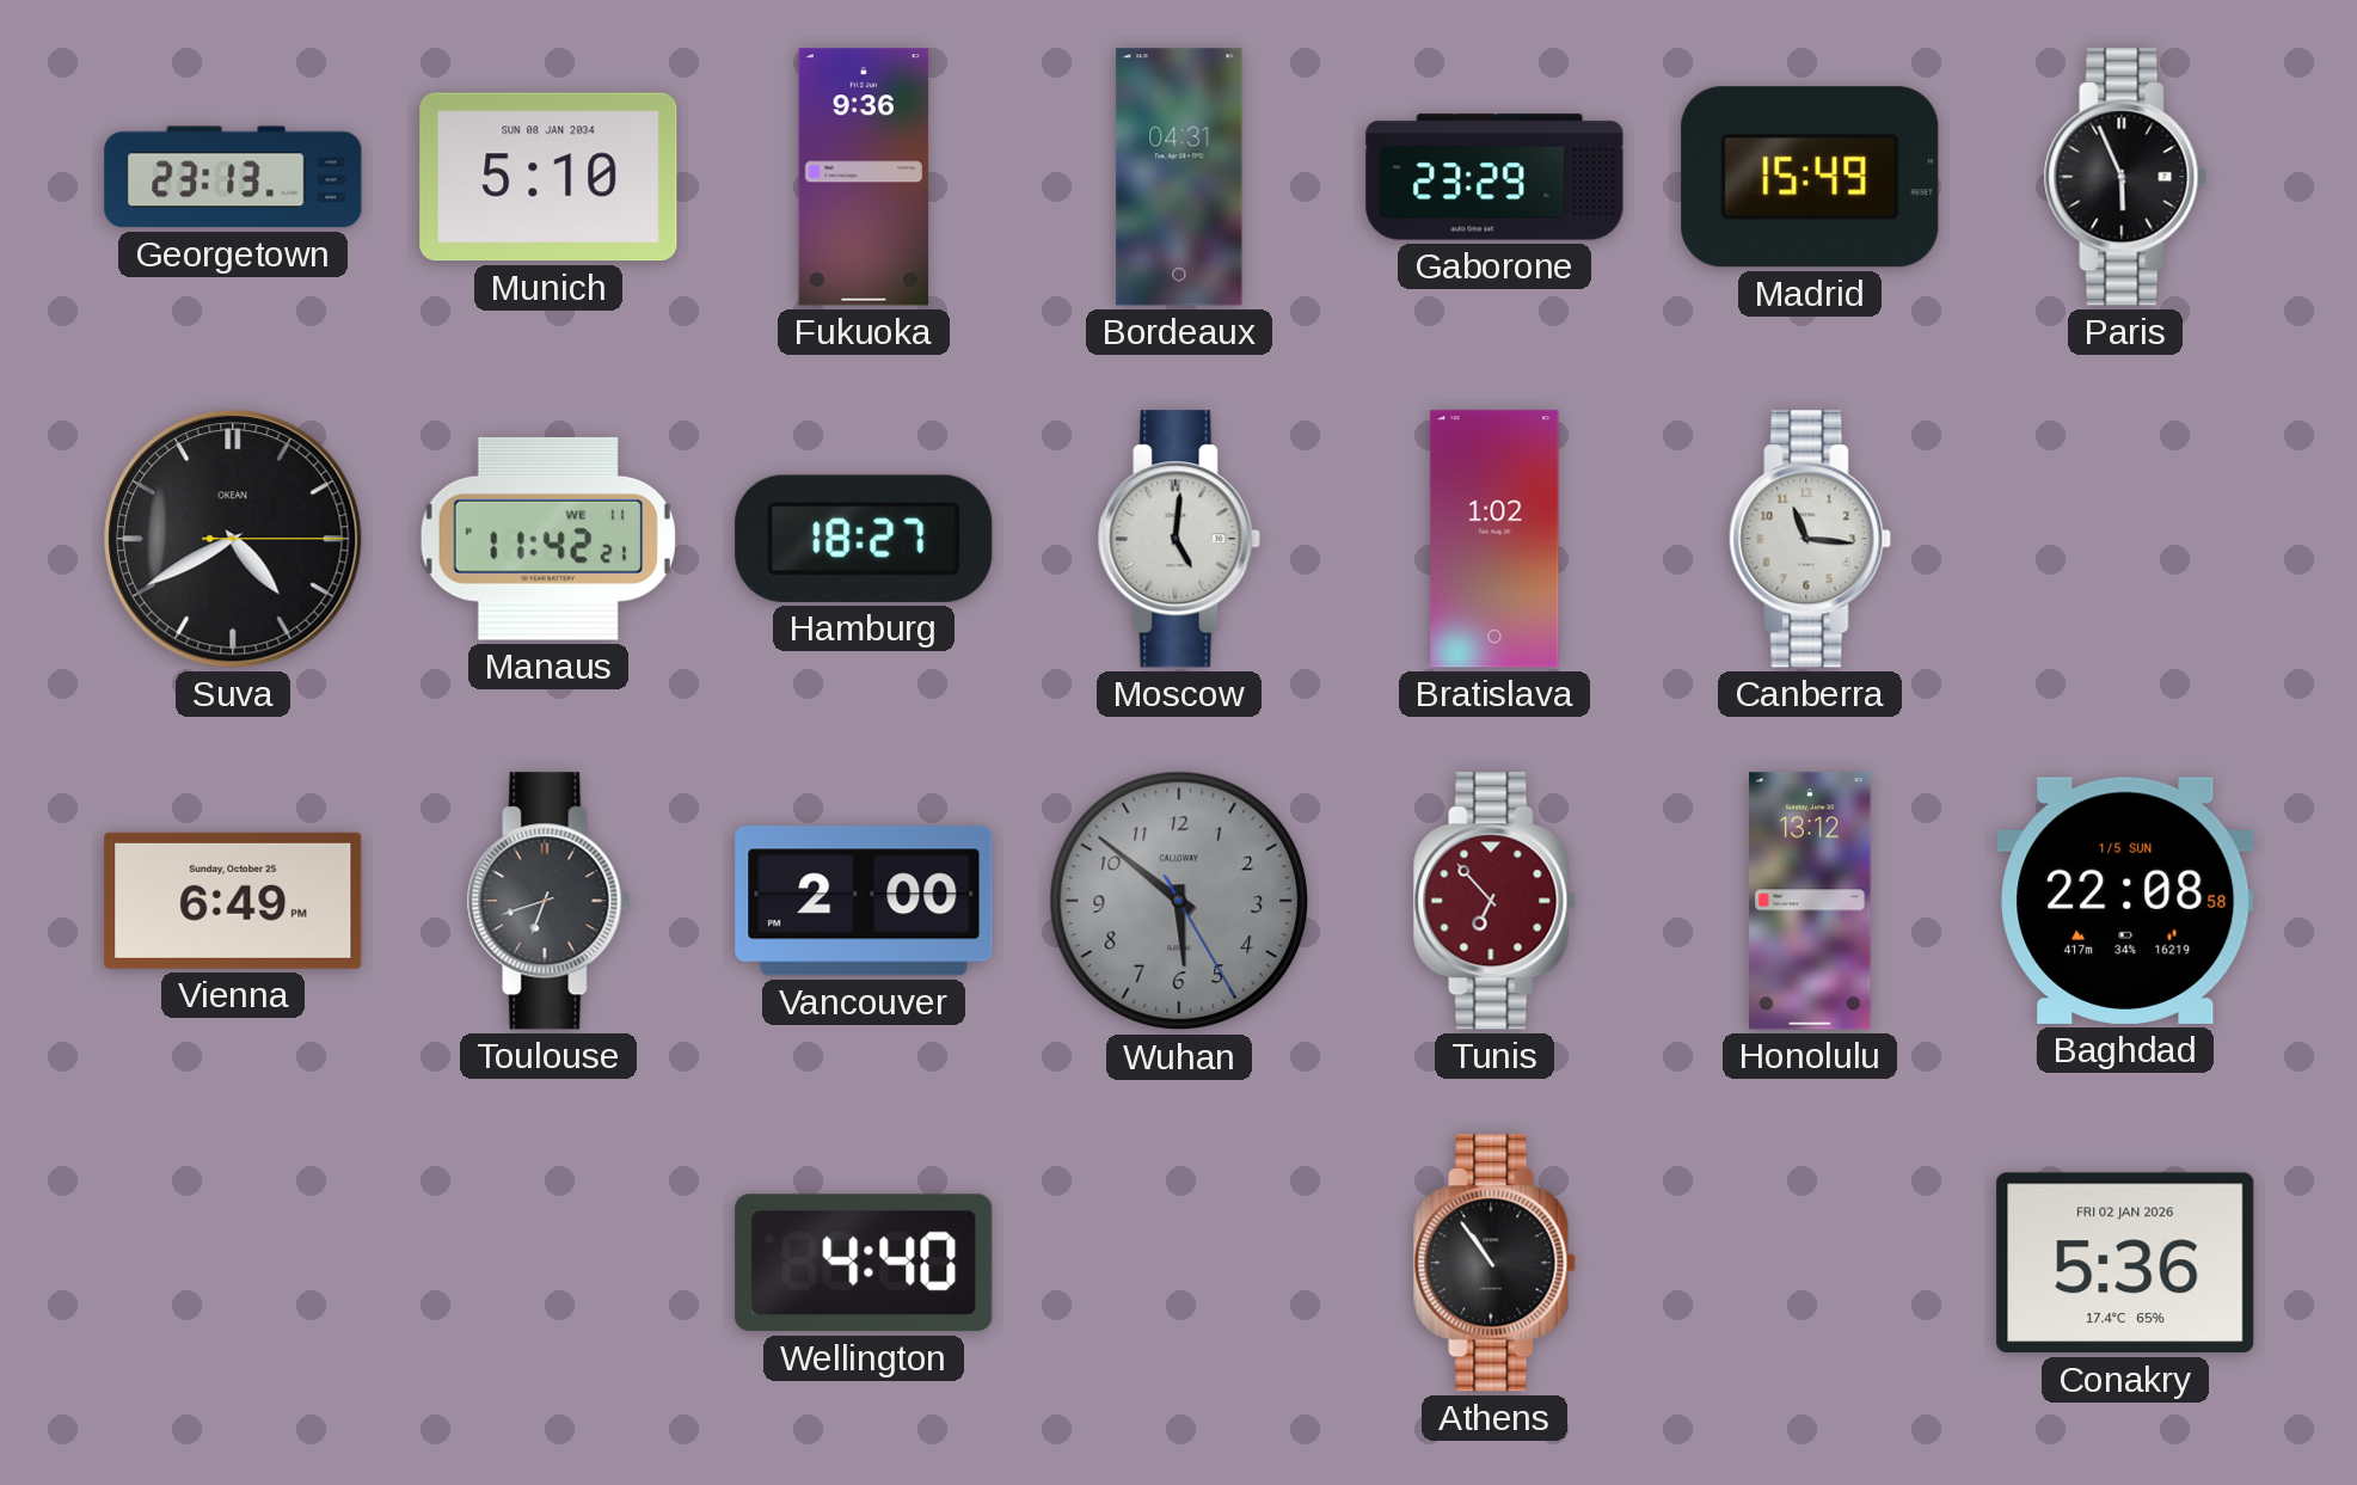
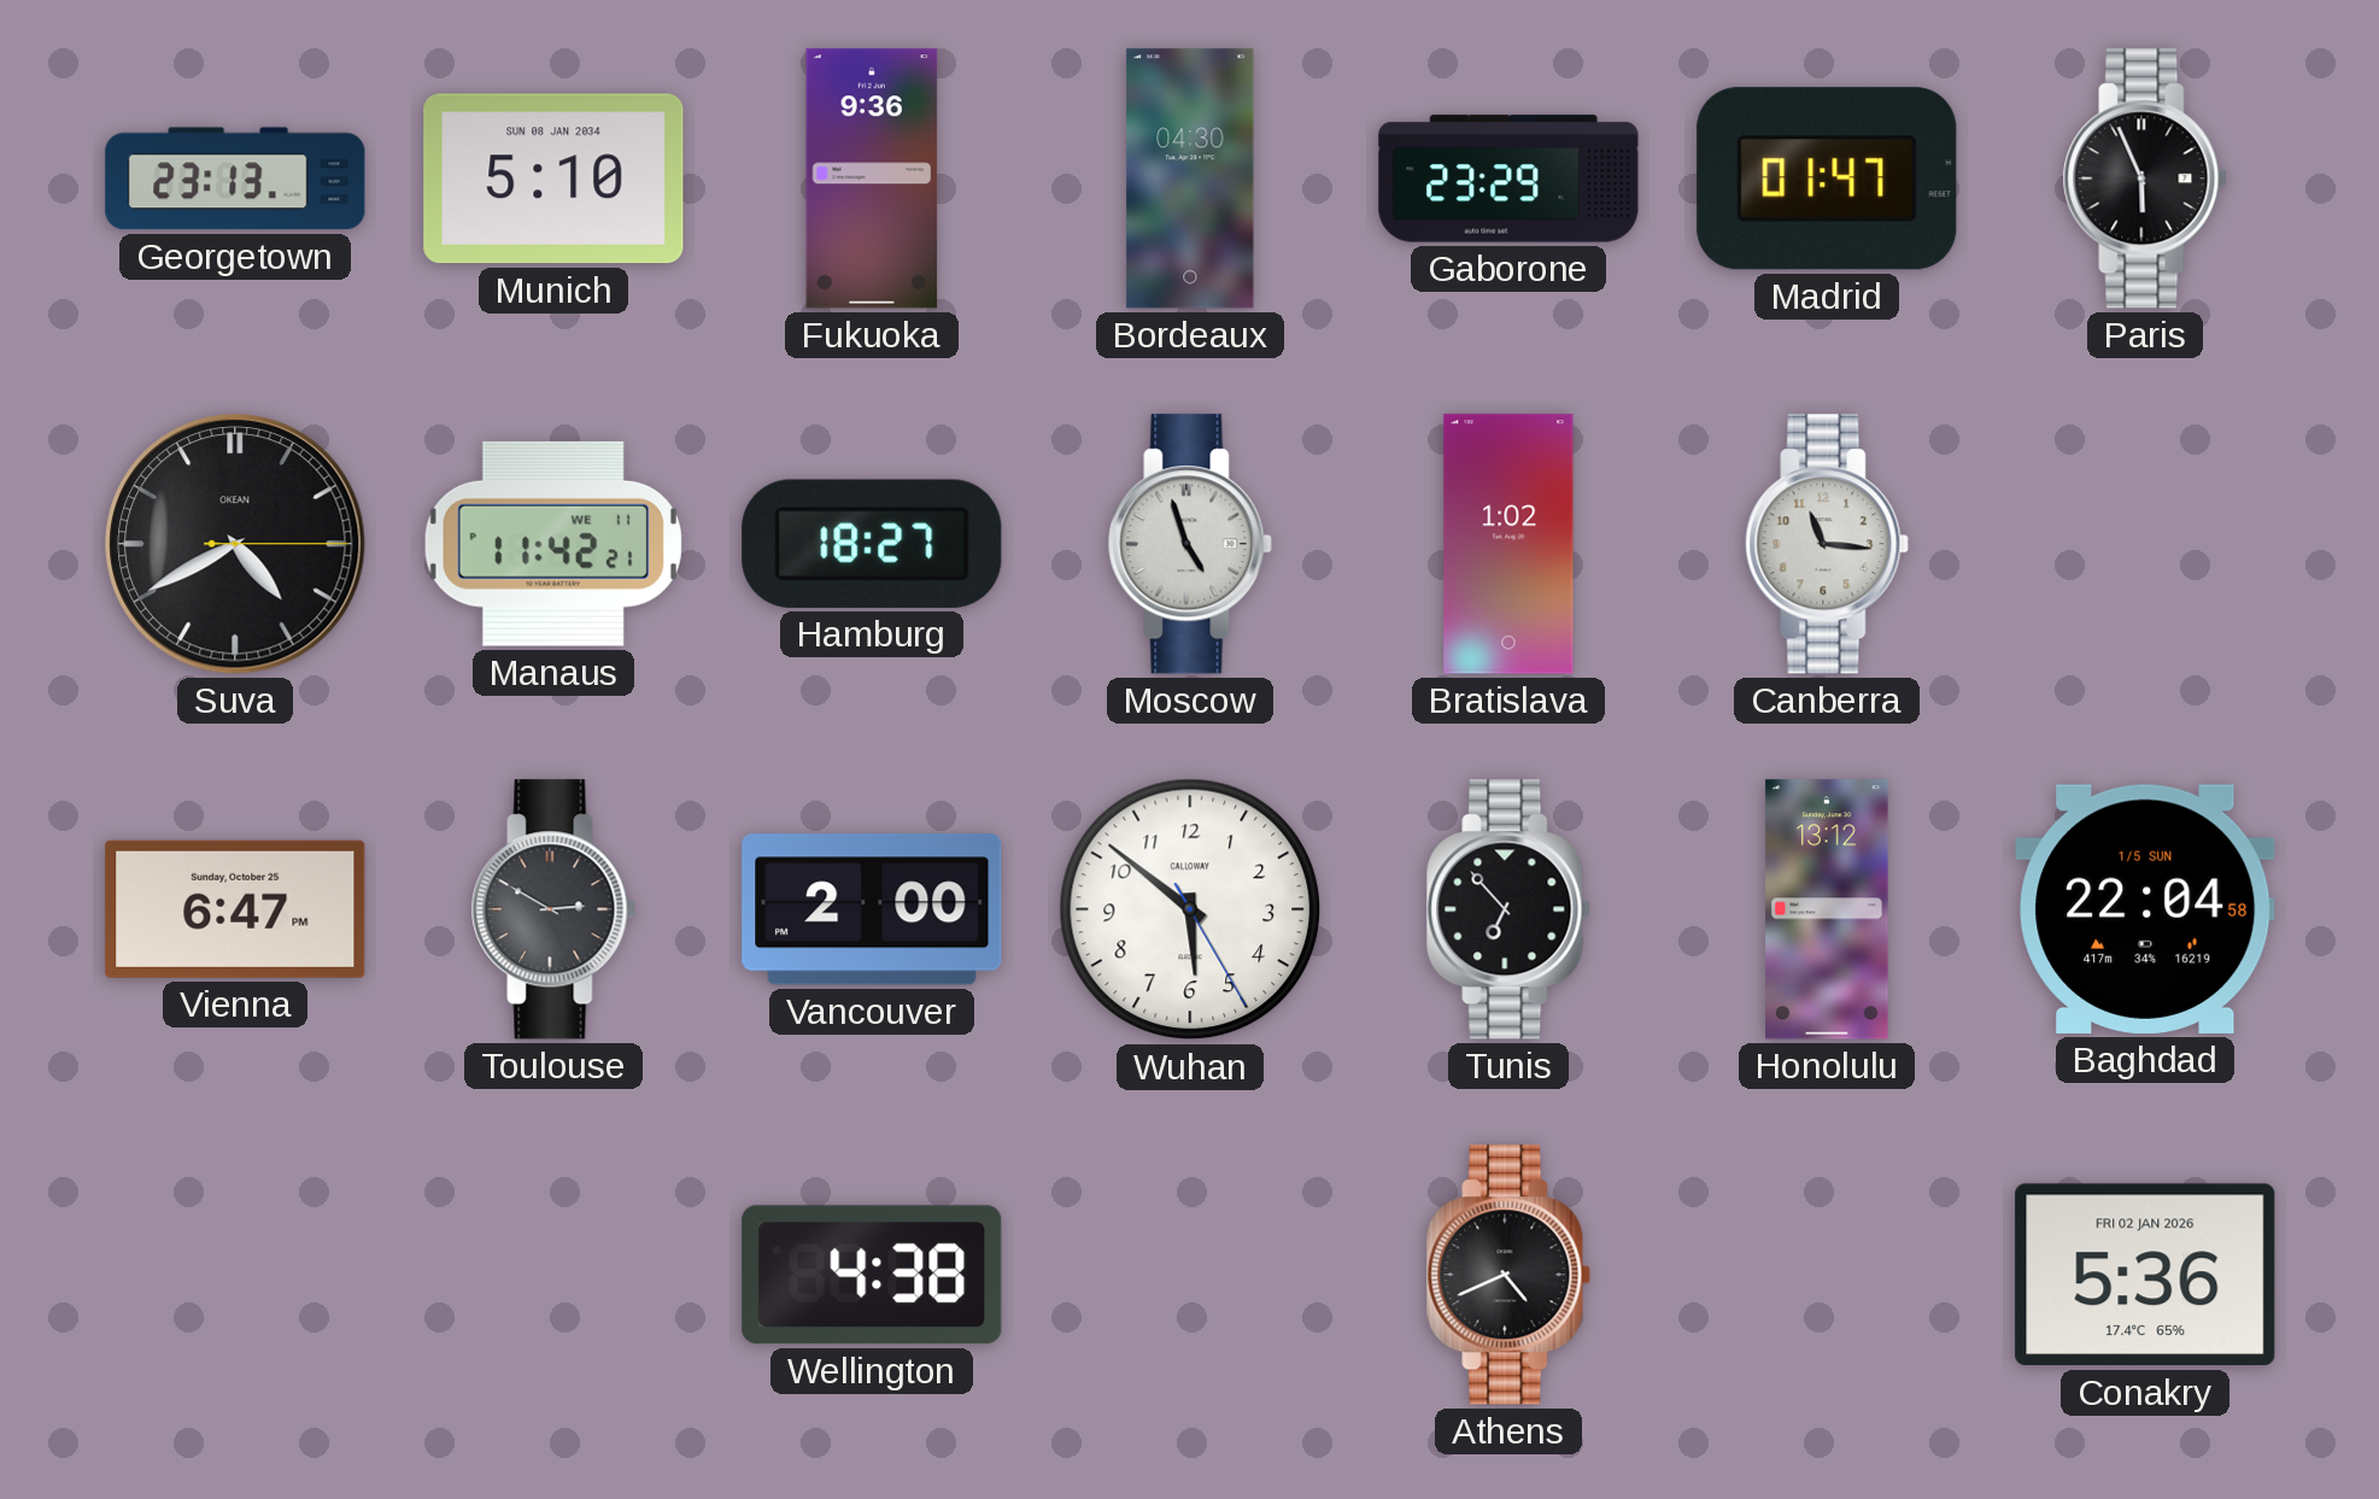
Bordeaux: 04:31 -> 04:30
Madrid: 15:49 -> 01:47
Moscow: 5:01 -> 4:57
Vienna: 6:49 -> 6:47
Toulouse: 6:42 -> 2:50
Wuhan dial: grey -> white
Tunis dial: burgundy -> black
Baghdad: 22:08 -> 22:04
Wellington: 4:40 -> 4:38
Athens: 10:54 -> 4:41
